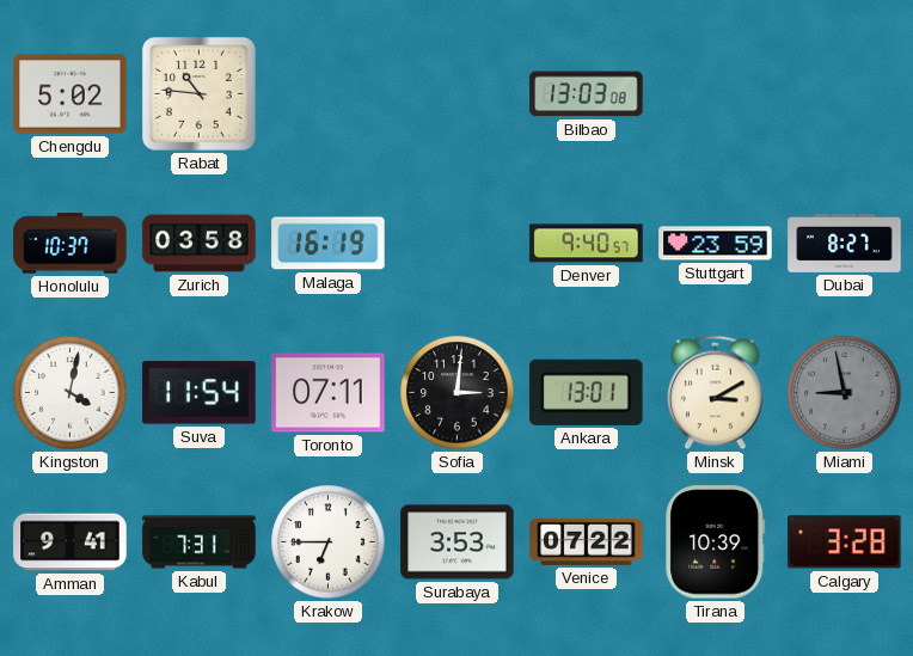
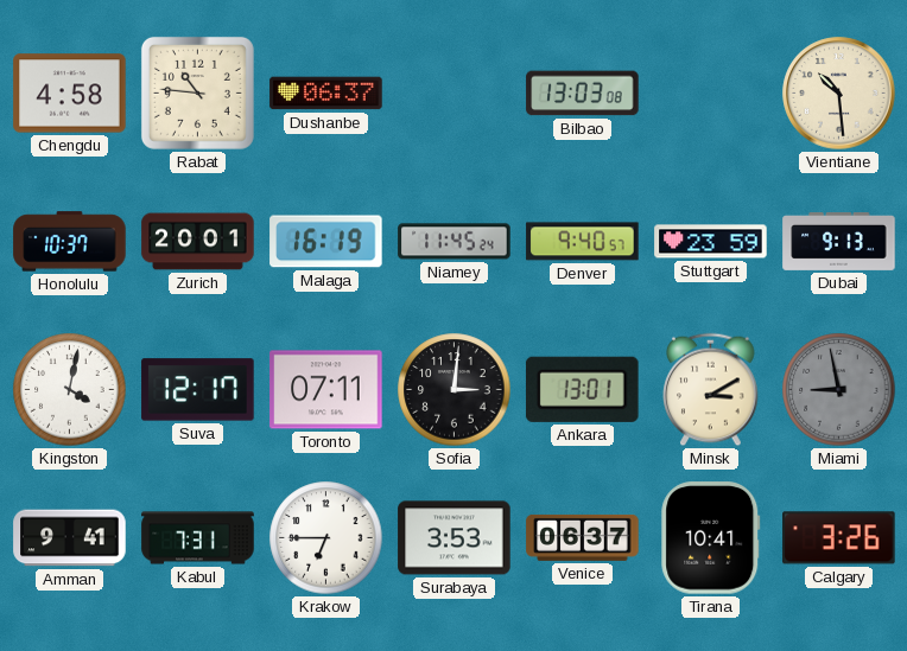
Chengdu: 5:02 -> 4:58
Dushanbe: none -> 06:37
Vientiane: none -> 10:29
Zurich: 03:58 -> 20:01
Niamey: none -> 11:45
Dubai: 8:27 -> 9:13
Suva: 11:54 -> 12:17
Venice: 07:22 -> 06:37
Tirana: 10:39 -> 10:41
Calgary: 3:28 -> 3:26
